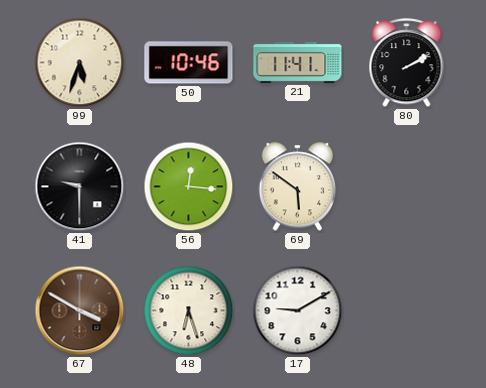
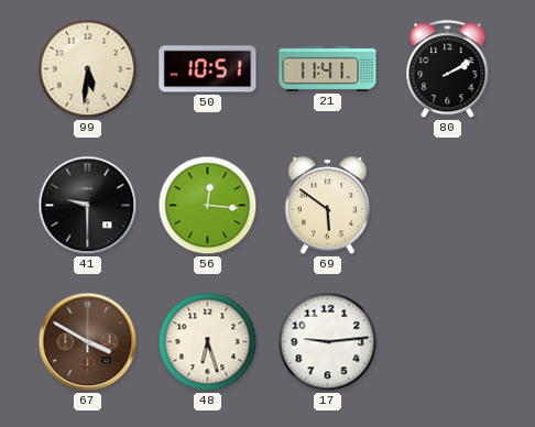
99: 5:33 -> 5:31
50: 10:46 -> 10:51
17: 9:10 -> 9:14
